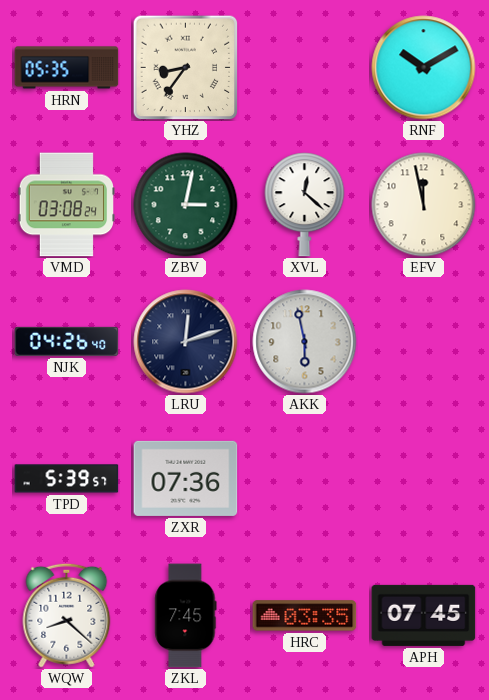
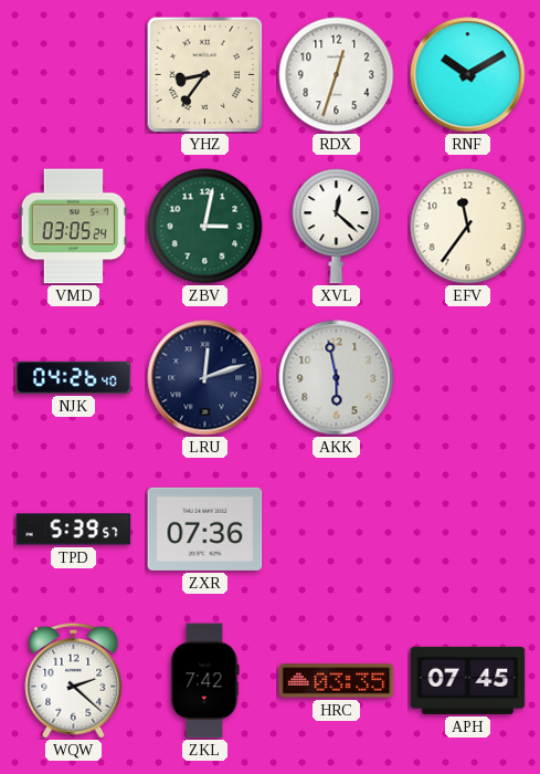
HRN: 05:35 -> none
RDX: none -> 12:33
VMD: 03:08 -> 03:05
EFV: 11:58 -> 11:36
WQW: 8:22 -> 2:22
ZKL: 7:45 -> 7:42
